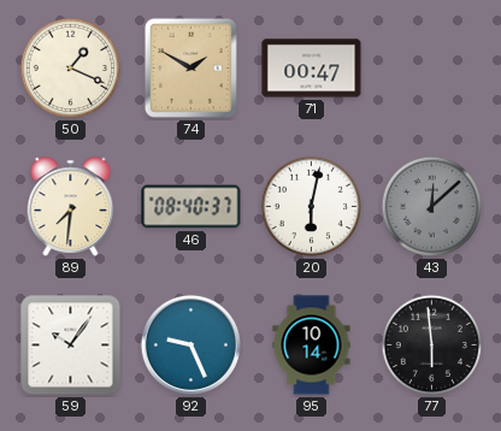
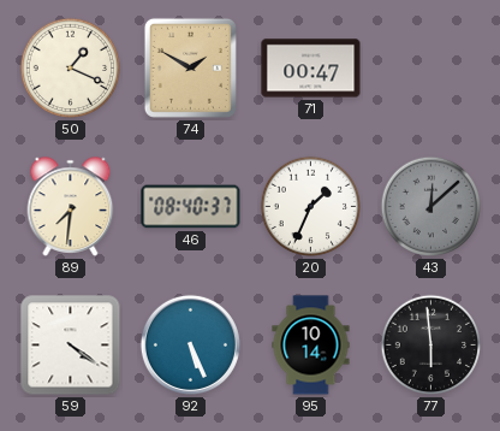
20: 6:02 -> 1:34
59: 10:06 -> 4:21
92: 9:26 -> 5:26
